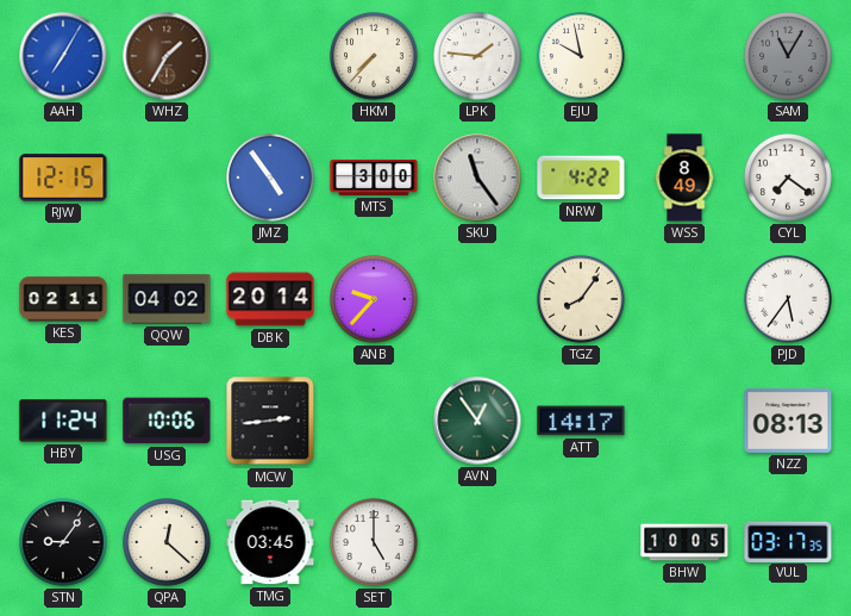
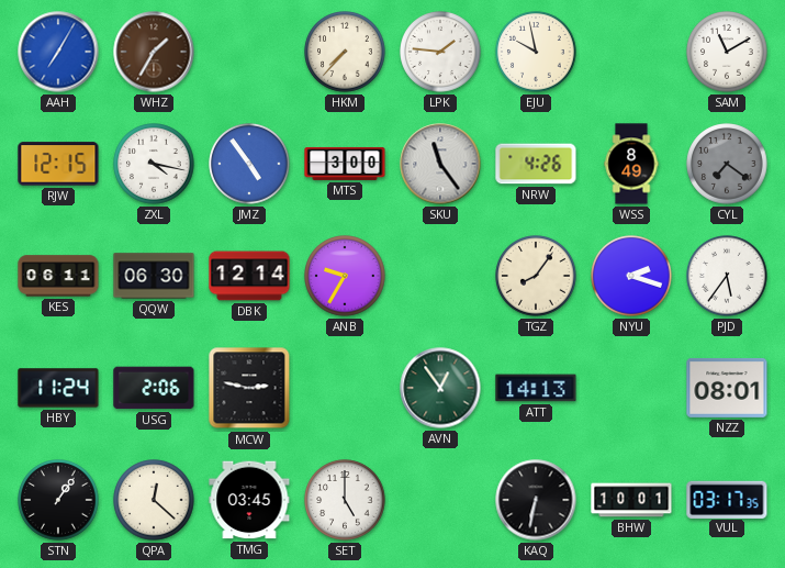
SAM: 11:05 -> 11:10
SAM dial: grey -> white
ZXL: none -> 4:17
NRW: 4:22 -> 4:26
CYL dial: white -> grey
KES: 02:11 -> 06:11
QQW: 04:02 -> 06:30
DBK: 20:14 -> 12:14
ANB: 9:37 -> 9:35
NYU: none -> 2:18
USG: 10:06 -> 2:06
MCW: 2:44 -> 2:47
ATT: 14:17 -> 14:13
NZZ: 08:13 -> 08:01
STN: 9:06 -> 1:06
KAQ: none -> 6:32
BHW: 10:05 -> 10:01
